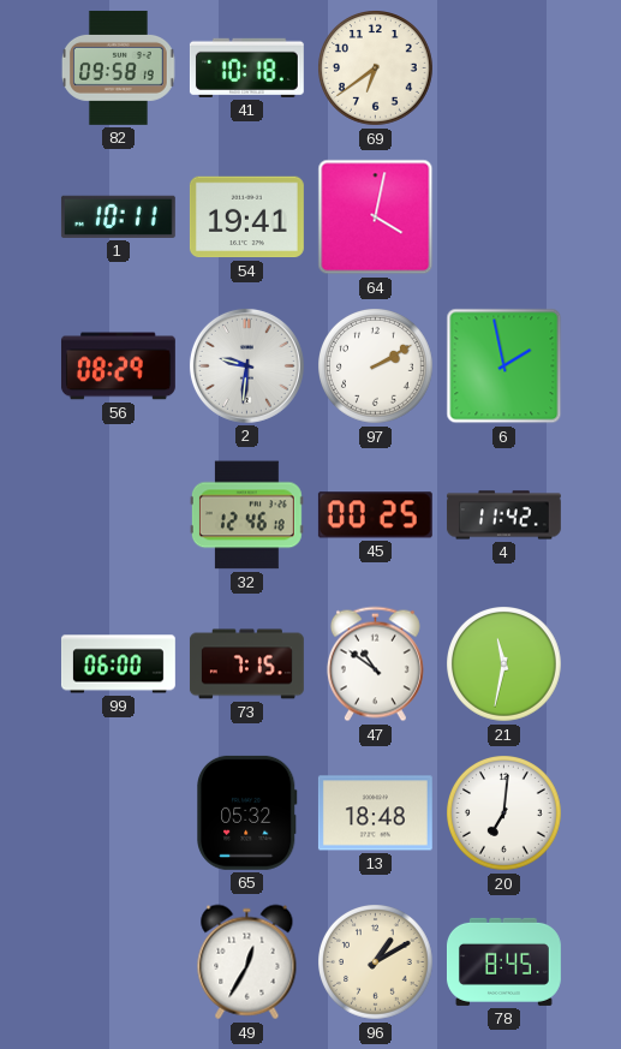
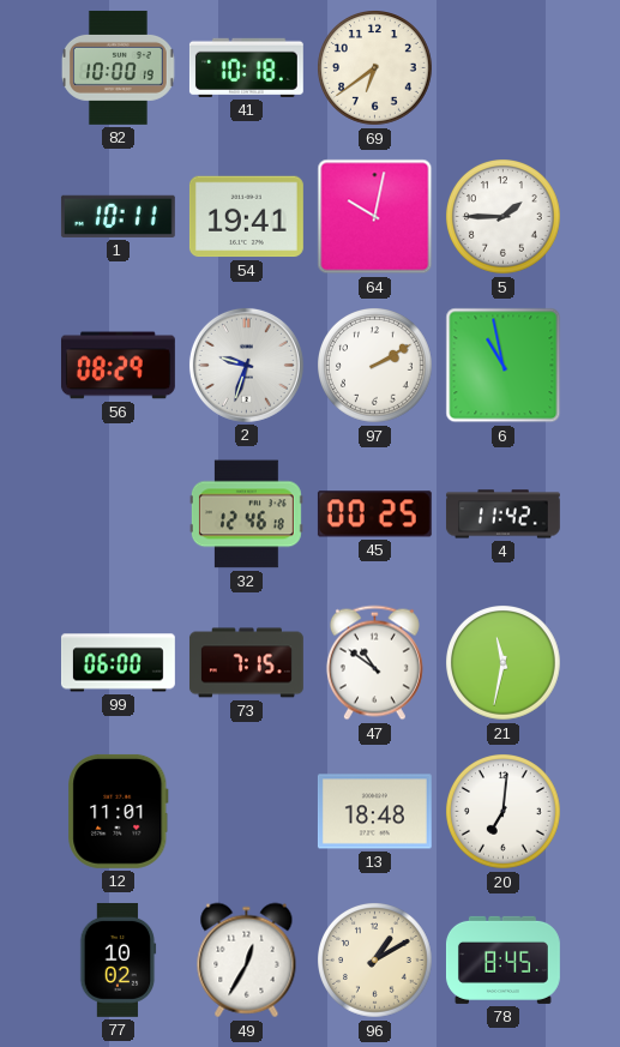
82: 09:58 -> 10:00
64: 4:02 -> 10:02
5: none -> 1:45
2: 9:31 -> 9:33
6: 1:58 -> 10:58
12: none -> 11:01
65: 05:32 -> none
77: none -> 10:02
